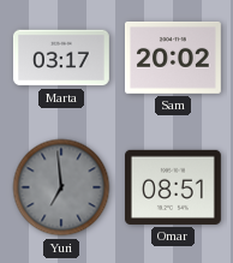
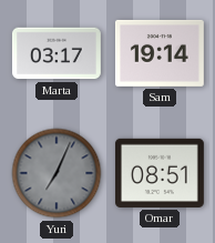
Sam: 20:02 -> 19:14
Yuri: 6:59 -> 7:04
